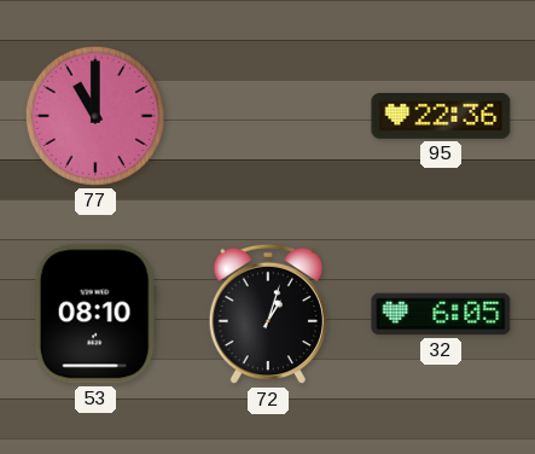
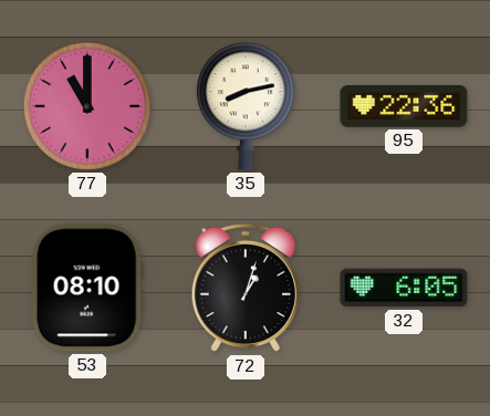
35: none -> 8:13
